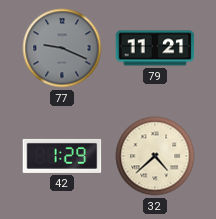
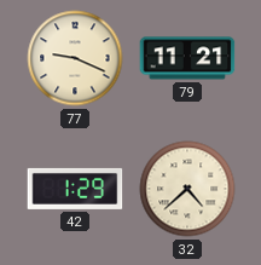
77 dial: grey -> cream
